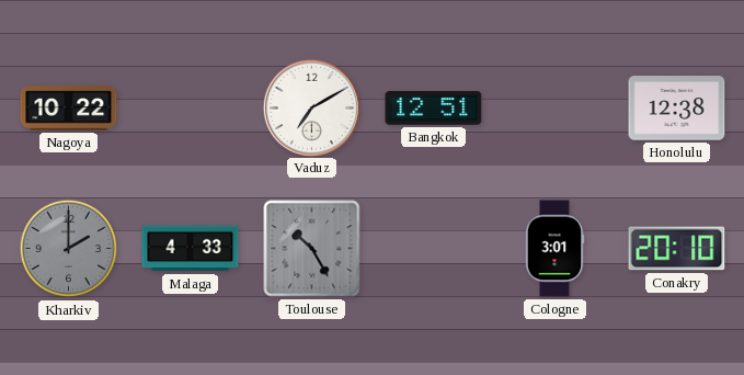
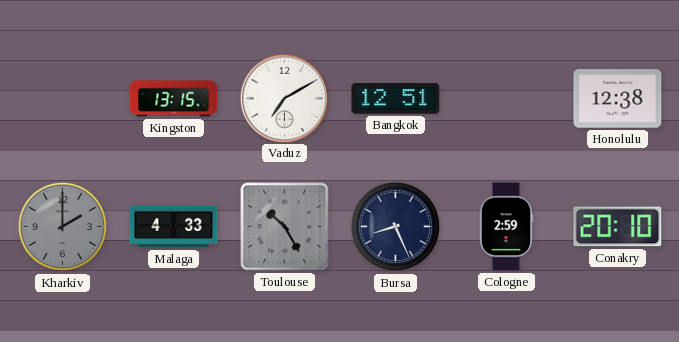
Nagoya: 10:22 -> none
Kingston: none -> 13:15
Bursa: none -> 8:26
Cologne: 3:01 -> 2:59
